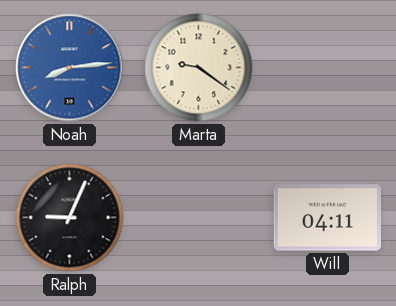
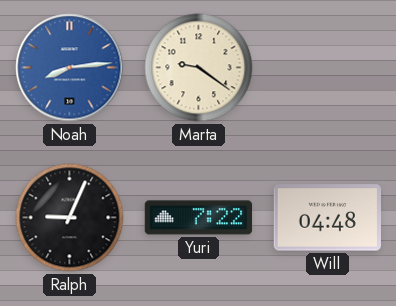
Yuri: none -> 7:22
Will: 04:11 -> 04:48
